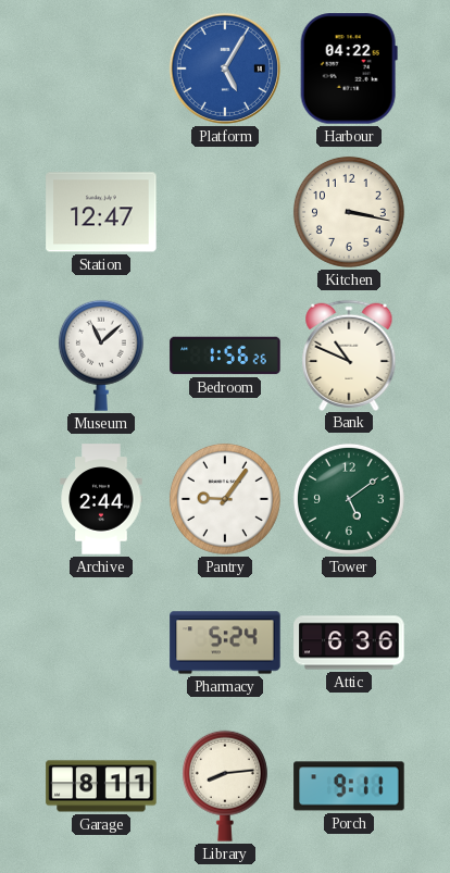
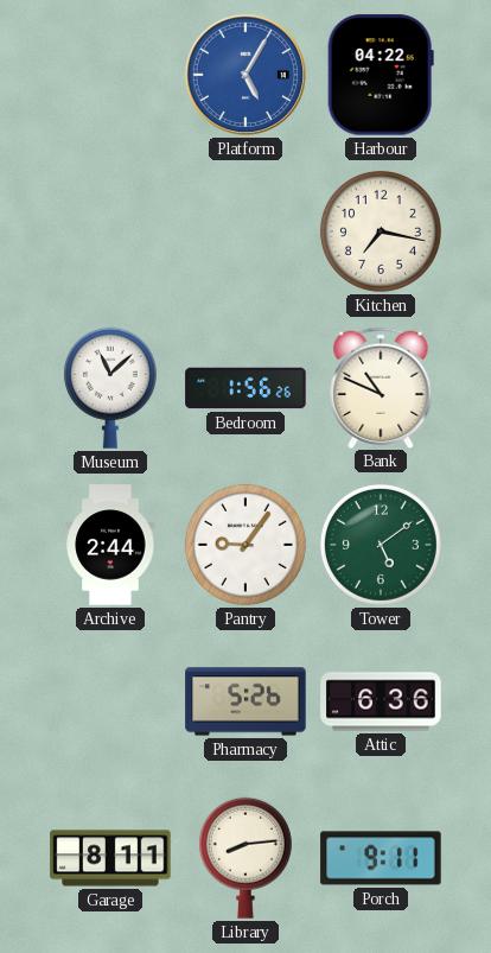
Station: 12:47 -> none
Kitchen: 3:17 -> 7:17
Pharmacy: 5:24 -> 5:26
